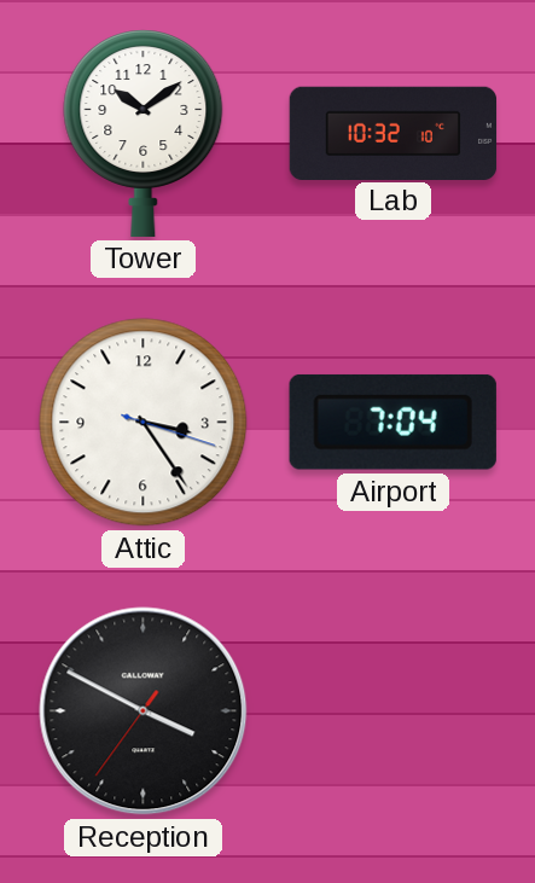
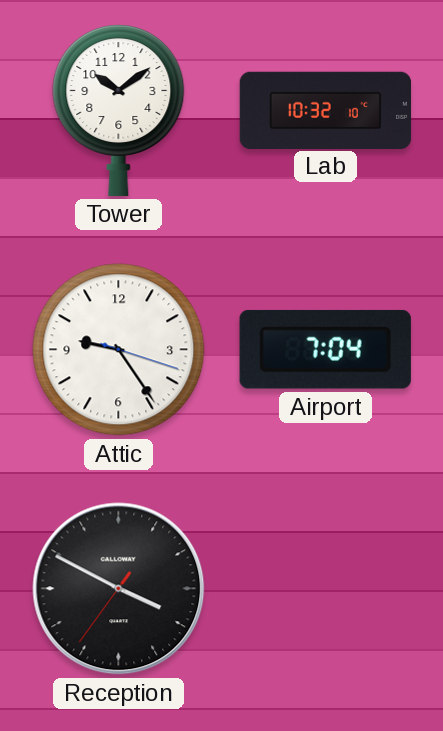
Attic: 3:24 -> 9:24
